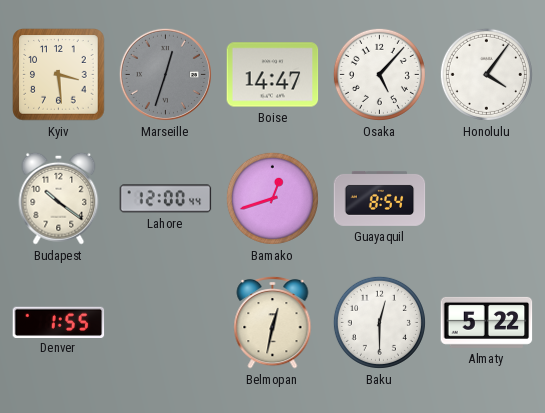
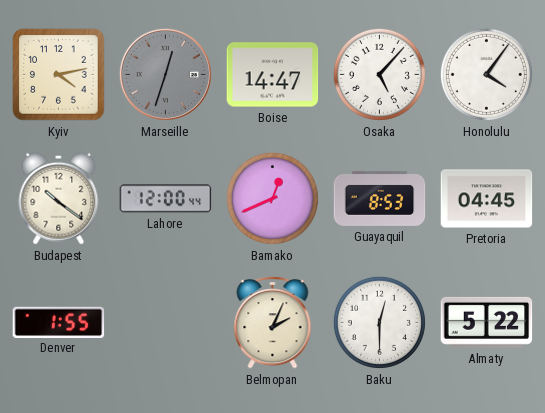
Kyiv: 3:29 -> 4:13
Bamako: 12:42 -> 12:41
Guayaquil: 8:54 -> 8:53
Pretoria: none -> 04:45
Belmopan: 12:32 -> 2:04
